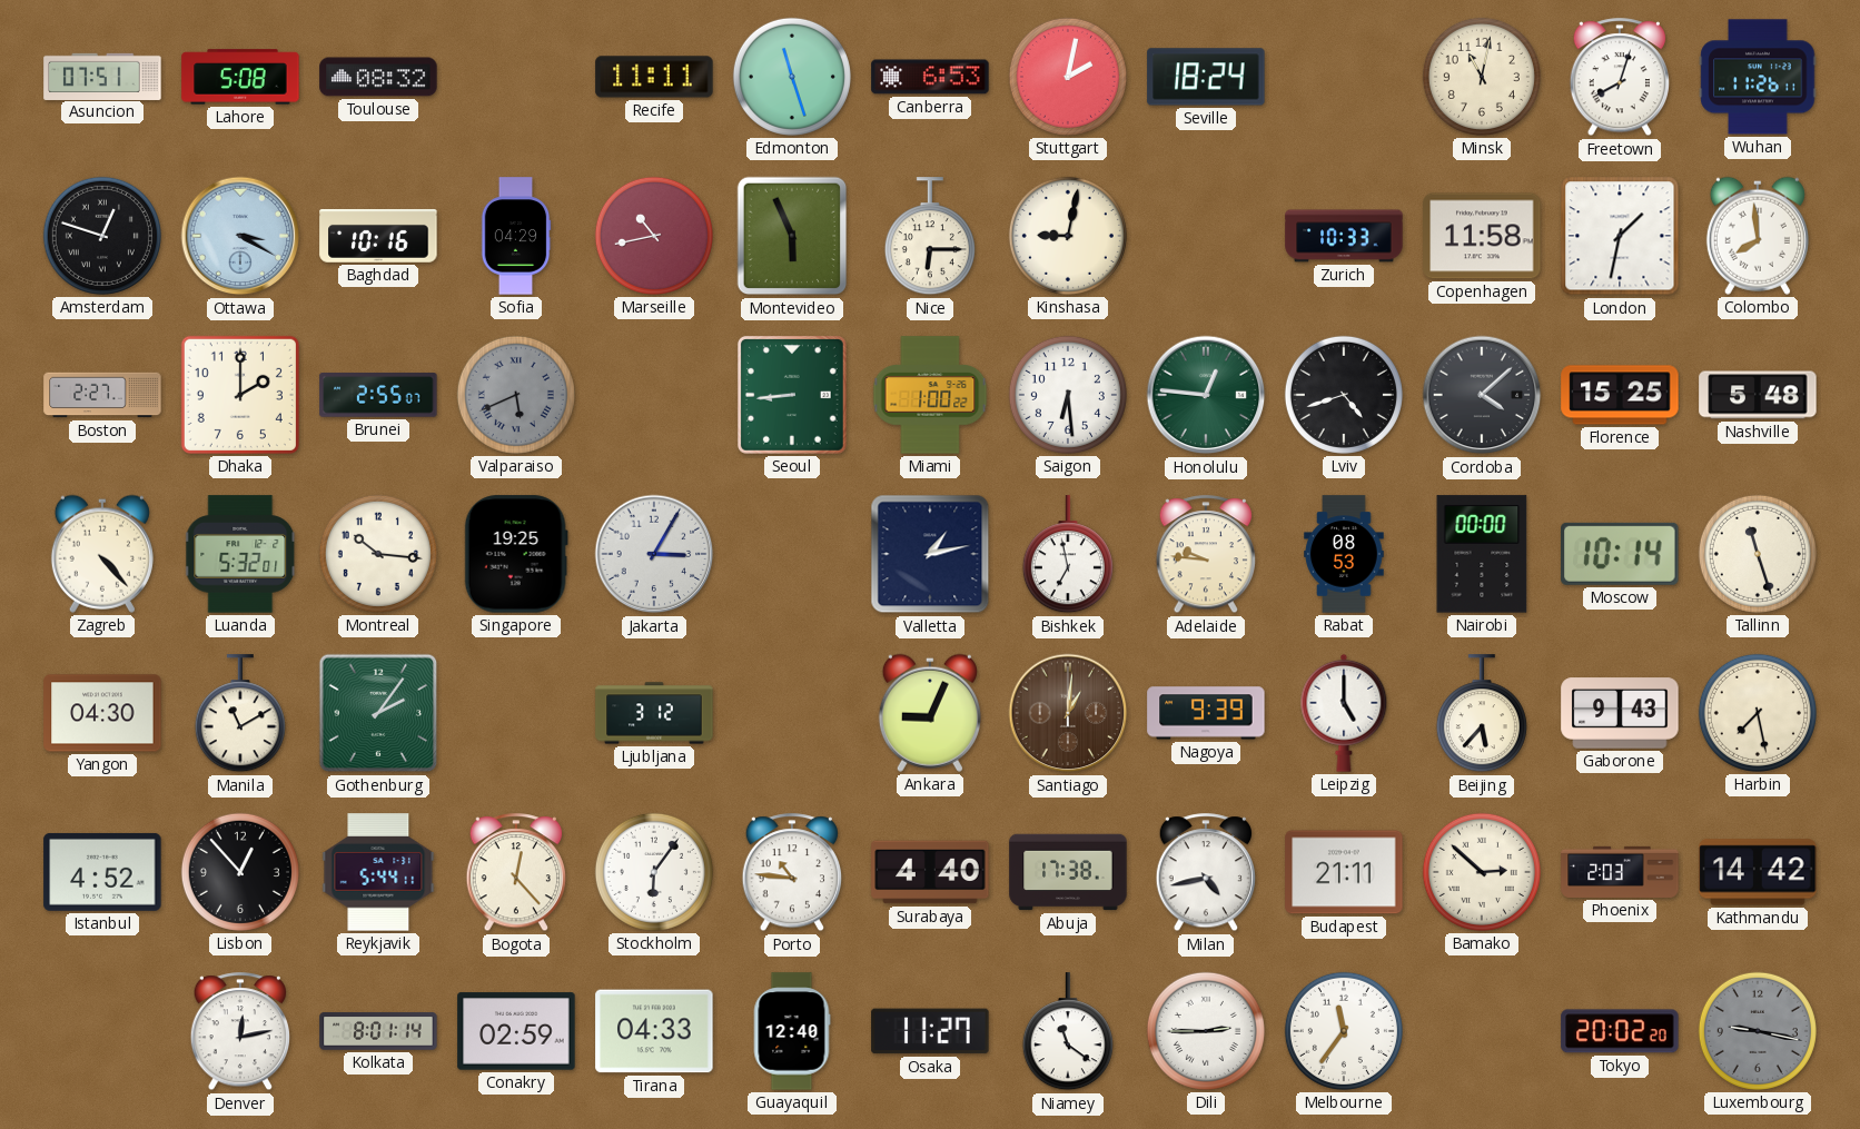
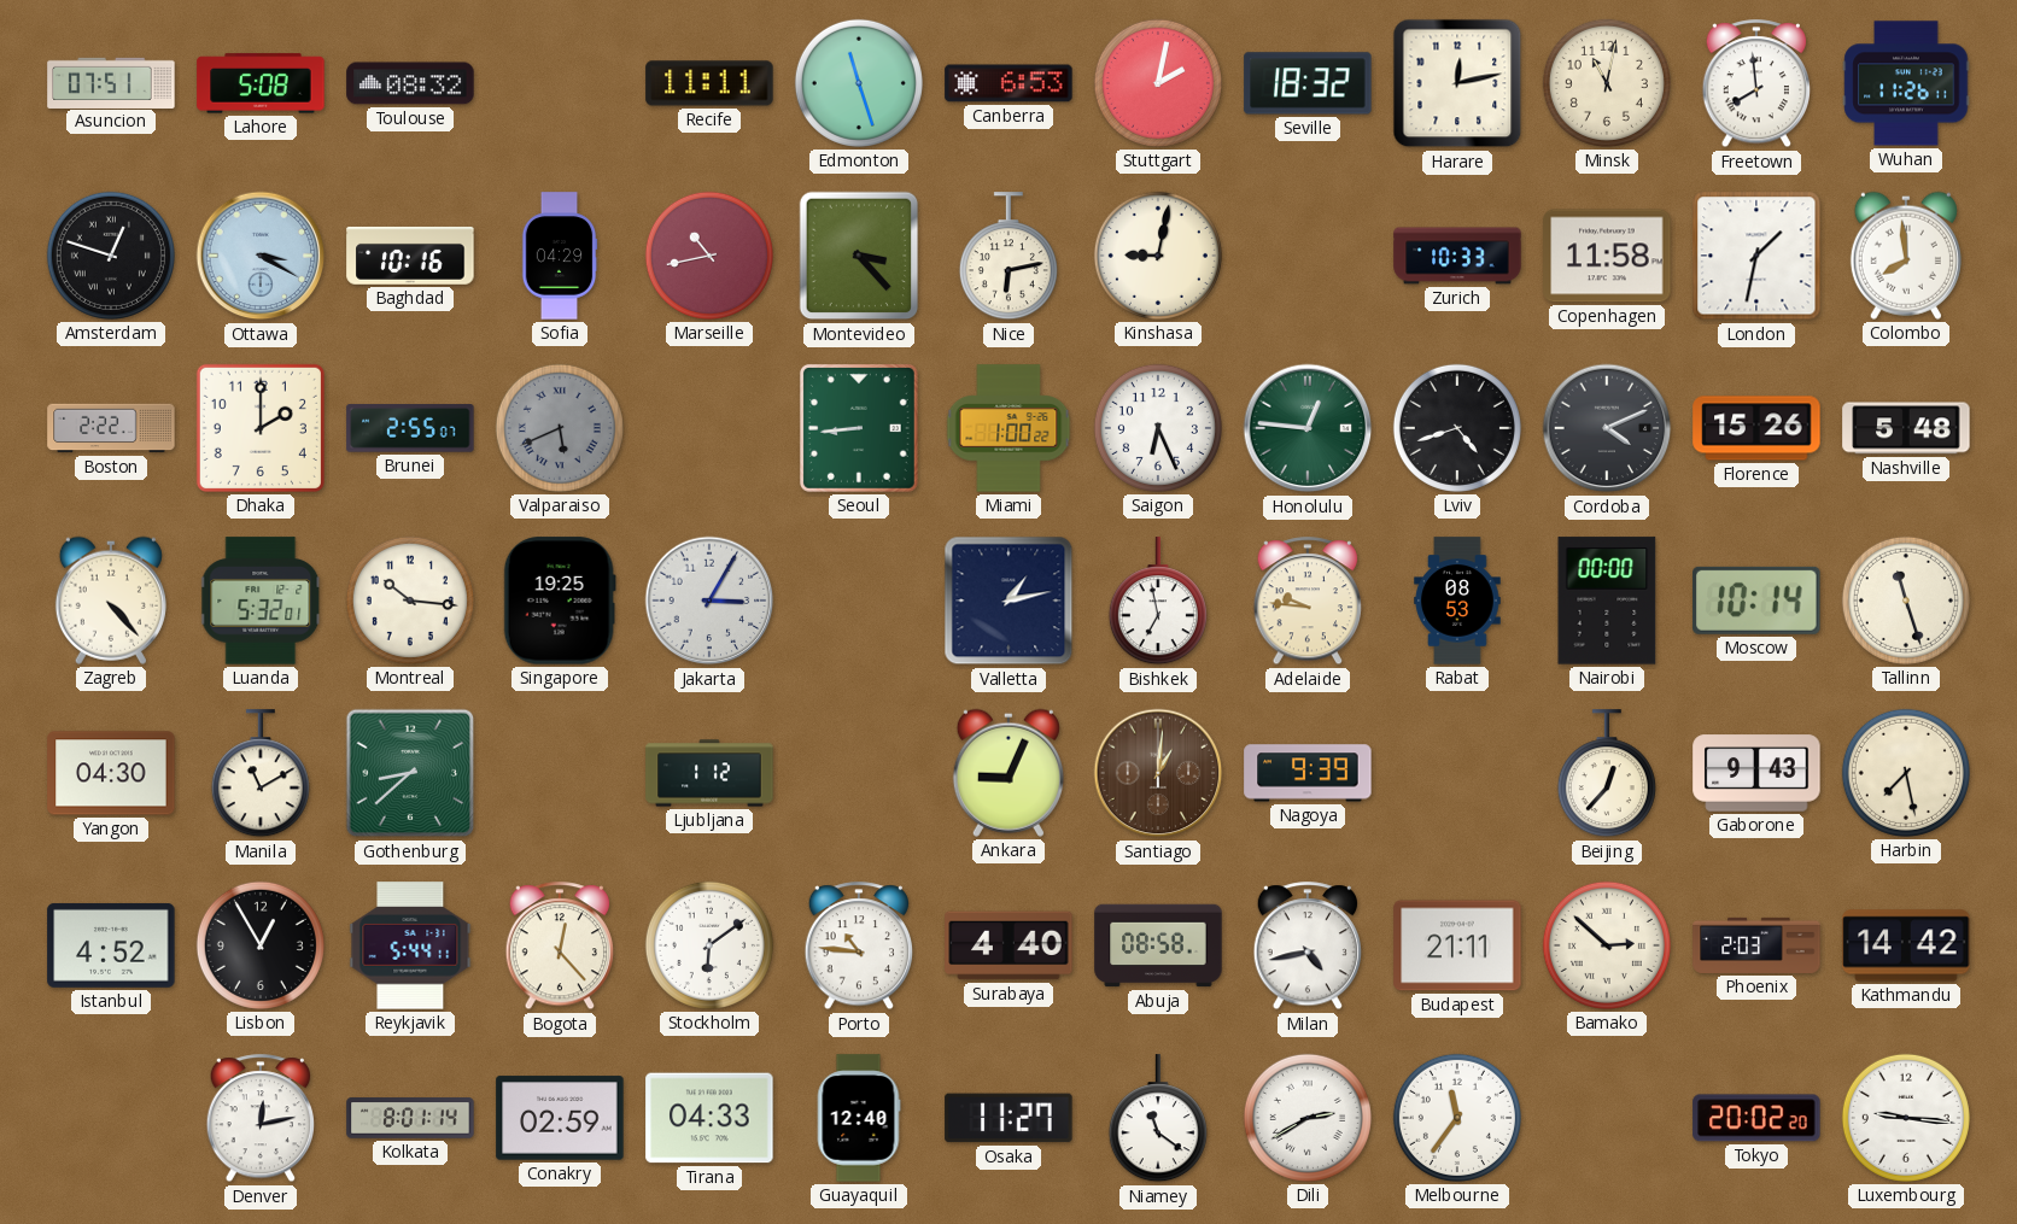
Seville: 18:24 -> 18:32
Harare: none -> 12:13
Freetown: 8:03 -> 7:59
Montevideo: 5:56 -> 3:23
Nice: 6:15 -> 6:13
Boston: 2:27 -> 2:22
Saigon: 6:29 -> 6:26
Cordoba: 4:08 -> 4:11
Florence: 15:25 -> 15:26
Gothenburg: 2:06 -> 8:38
Ljubljana: 3:12 -> 1:12
Leipzig: 5:00 -> none
Beijing: 5:37 -> 12:37
Lisbon: 12:53 -> 12:55
Stockholm: 6:06 -> 6:09
Abuja: 17:38 -> 08:58
Dili: 2:45 -> 2:40
Luxembourg: 9:17 -> 9:16
Luxembourg dial: grey -> white
